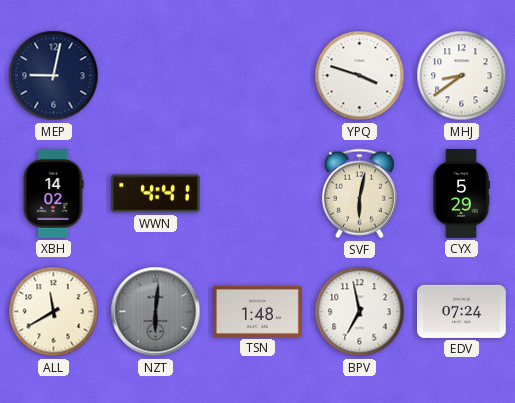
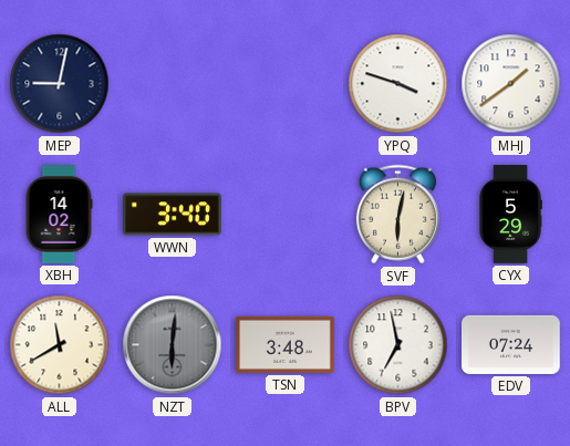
MHJ: 8:39 -> 1:39
WWN: 4:41 -> 3:40
TSN: 1:48 -> 3:48
